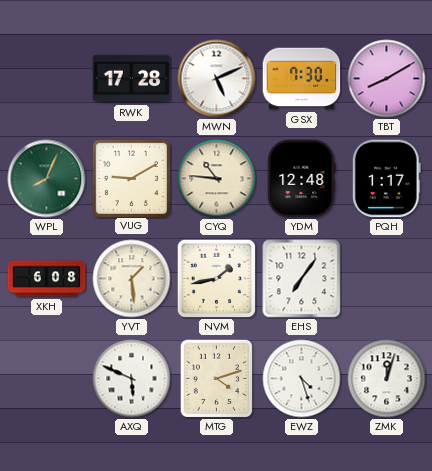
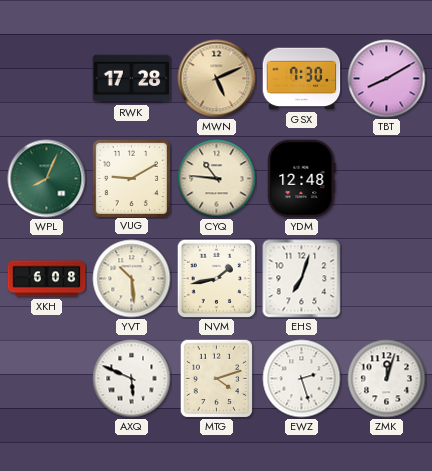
MWN dial: white -> champagne
PQH: 1:17 -> none
YVT: 1:29 -> 10:29
EHS: 7:06 -> 7:03
EWZ: 4:27 -> 2:27
